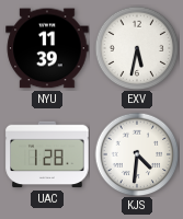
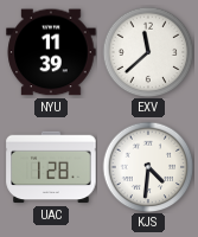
EXV: 5:32 -> 11:38
